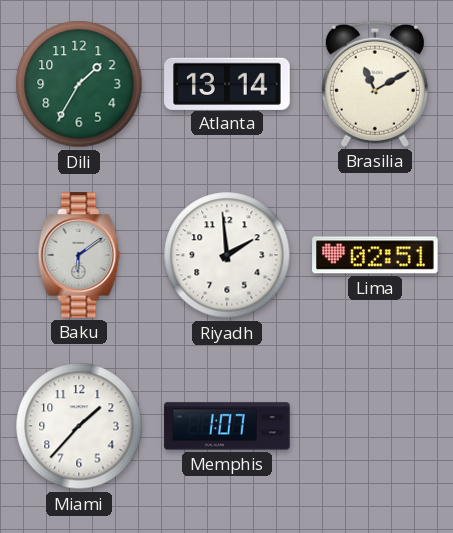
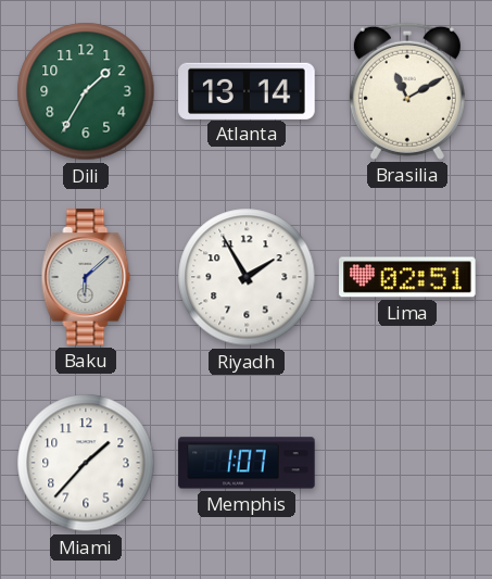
Baku: 6:09 -> 6:08
Riyadh: 1:59 -> 1:55
